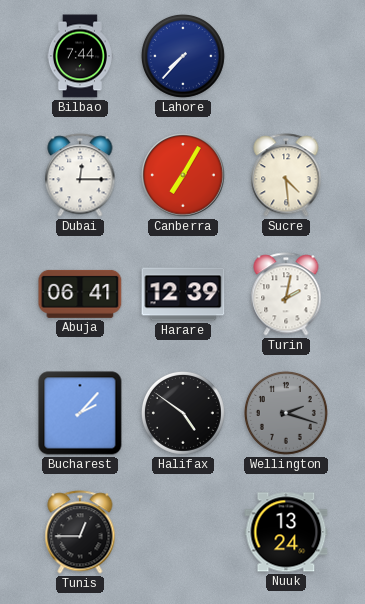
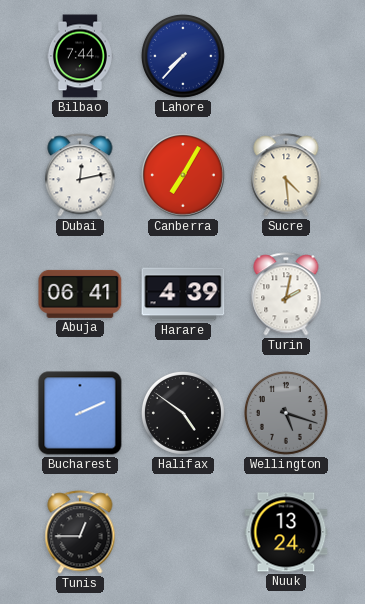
Dubai: 12:15 -> 12:13
Harare: 12:39 -> 4:39
Bucharest: 2:07 -> 2:11
Wellington: 2:18 -> 5:18
